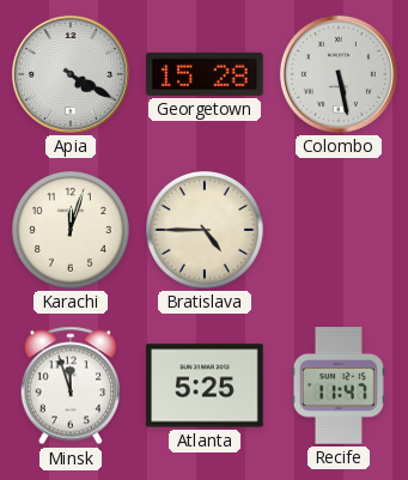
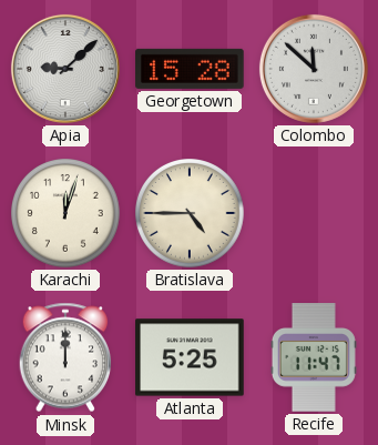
Apia: 4:20 -> 9:08
Colombo: 5:28 -> 11:52
Minsk: 11:57 -> 12:00
